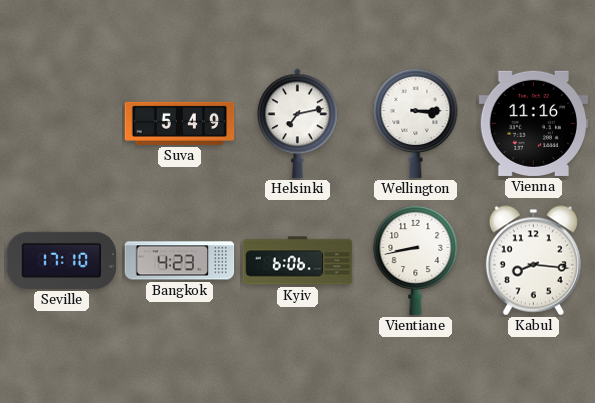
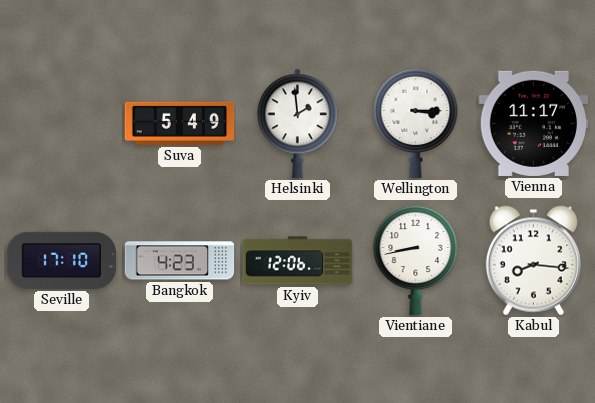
Helsinki: 7:13 -> 1:59
Vienna: 11:16 -> 11:17
Kyiv: 6:06 -> 12:06
